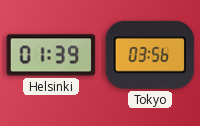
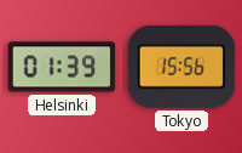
Tokyo: 03:56 -> 15:56
